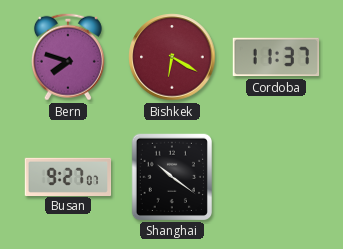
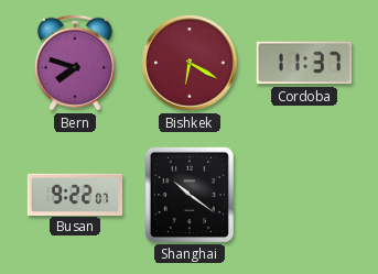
Busan: 9:27 -> 9:22
